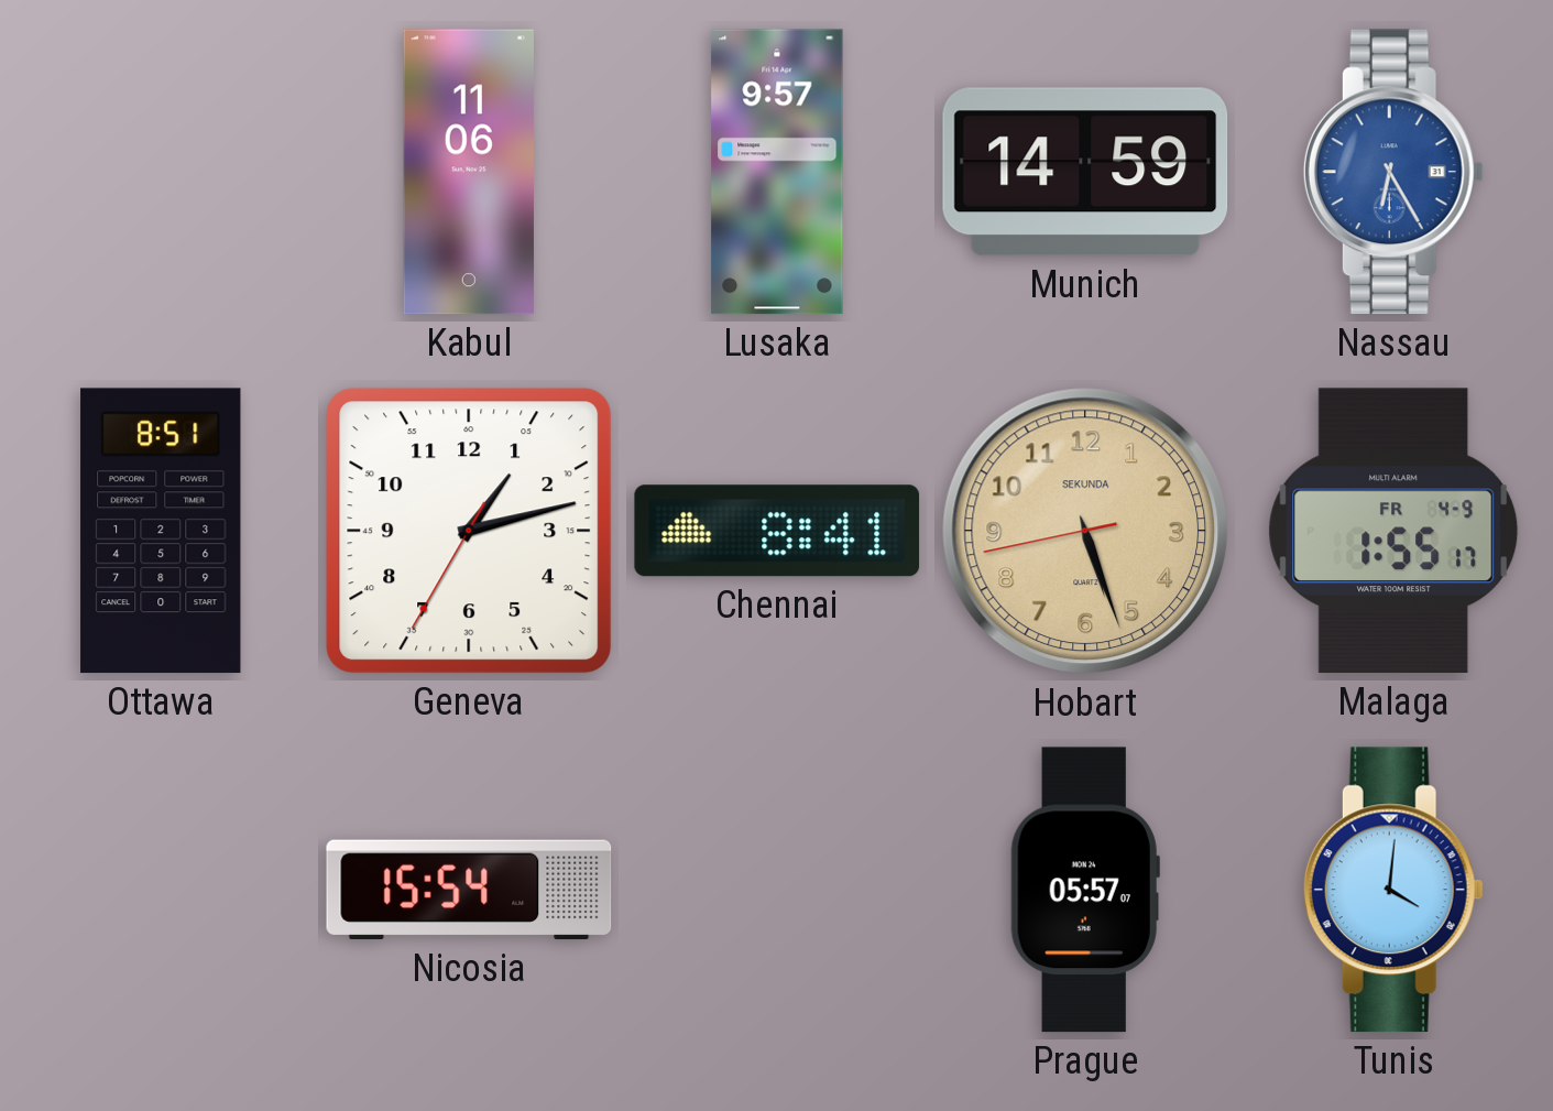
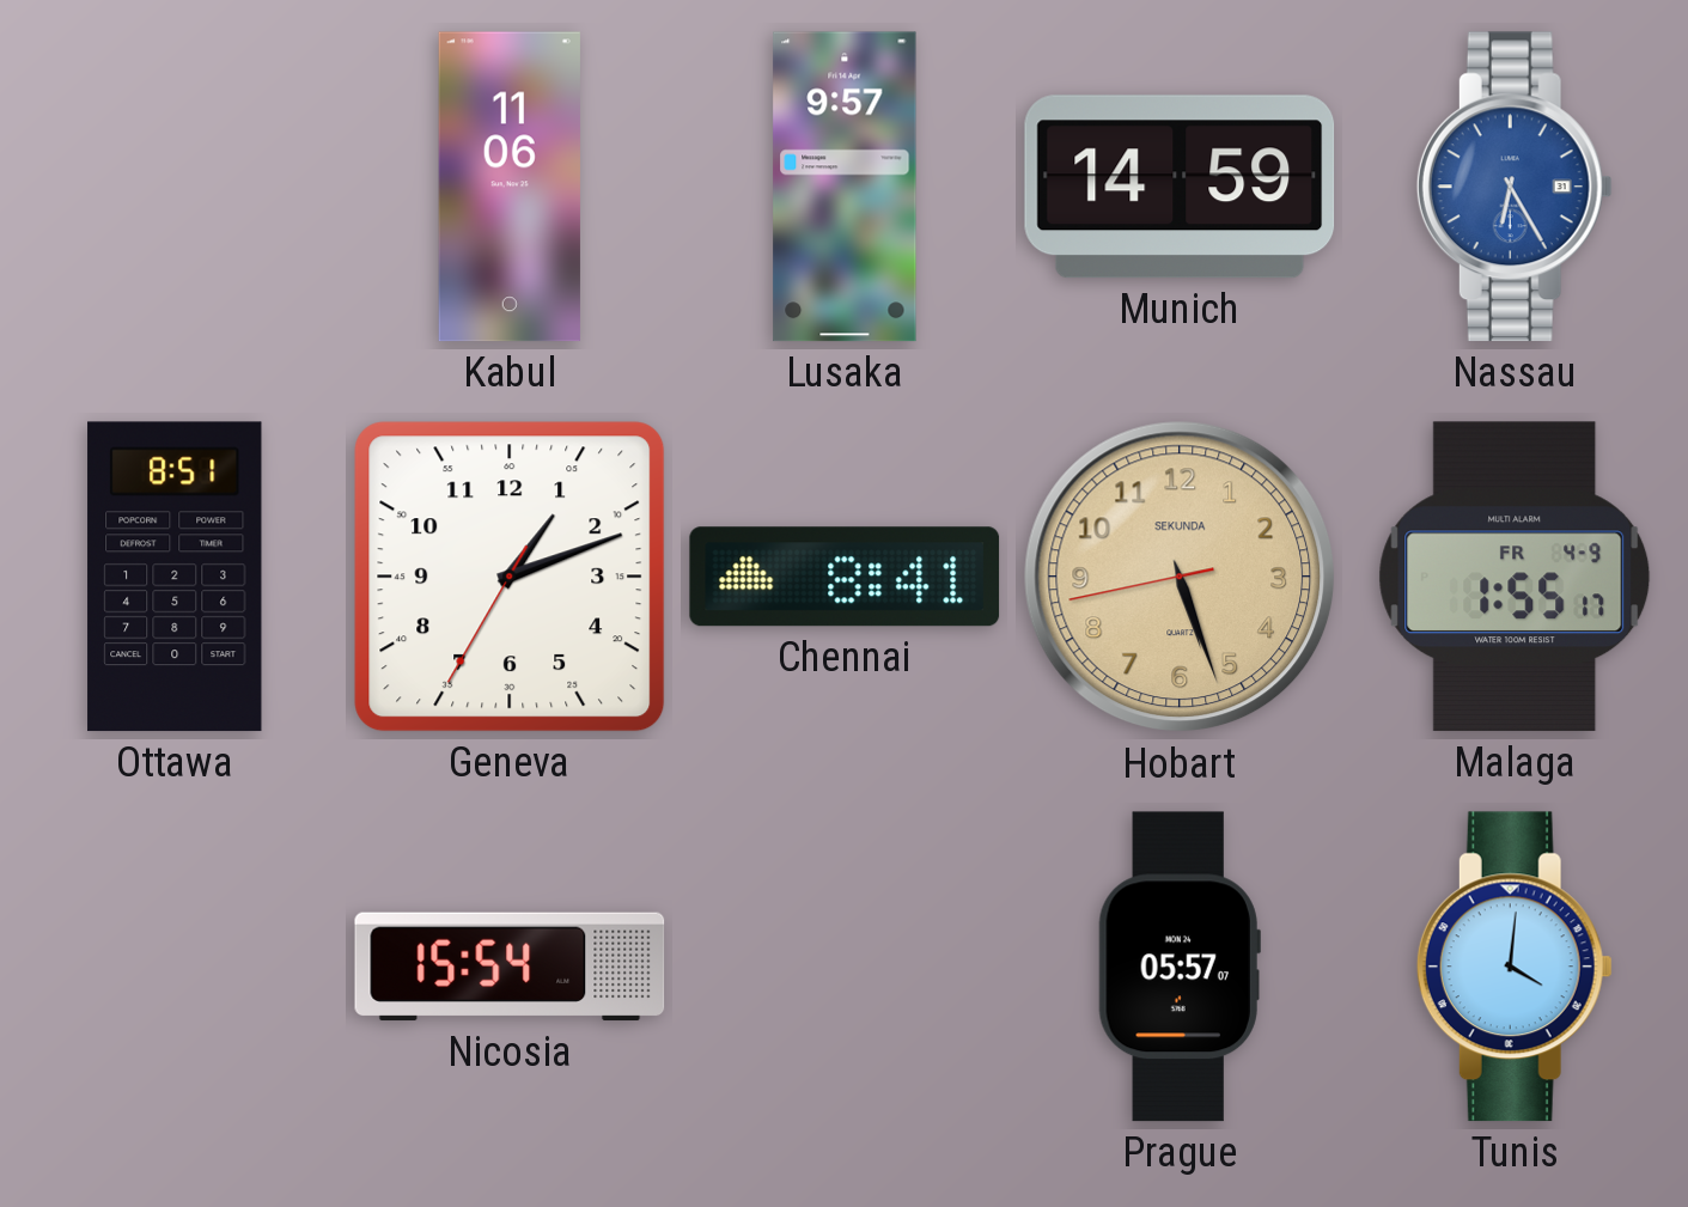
Geneva: 1:12 -> 1:11
